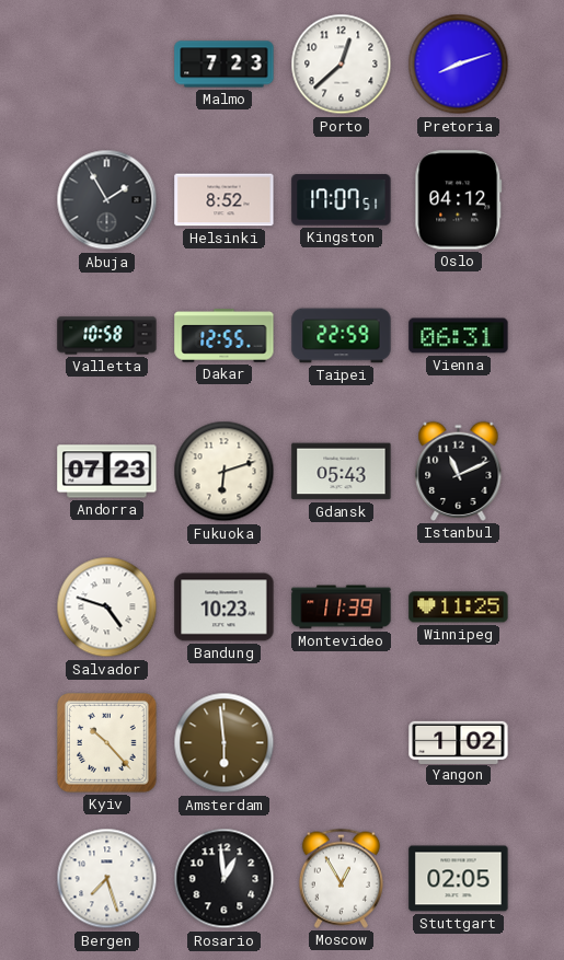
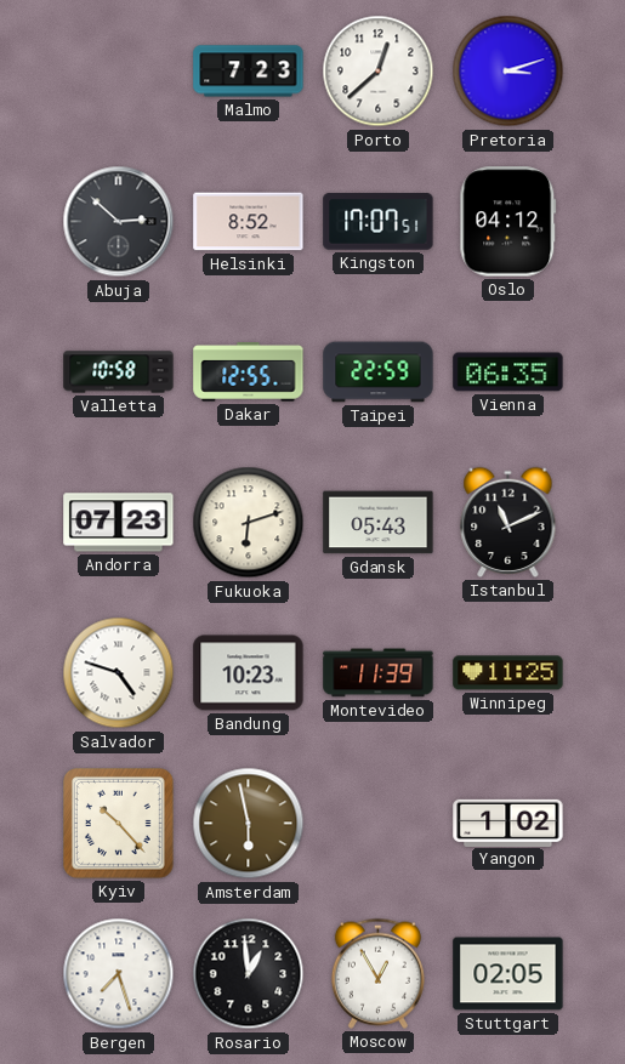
Pretoria: 8:12 -> 3:12
Abuja: 1:55 -> 2:52
Vienna: 06:31 -> 06:35
Amsterdam: 5:59 -> 5:58
